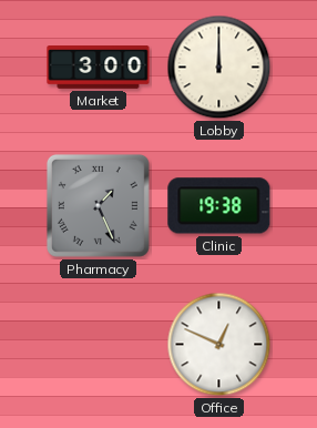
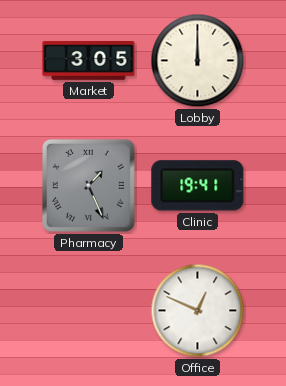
Market: 3:00 -> 3:05
Clinic: 19:38 -> 19:41
